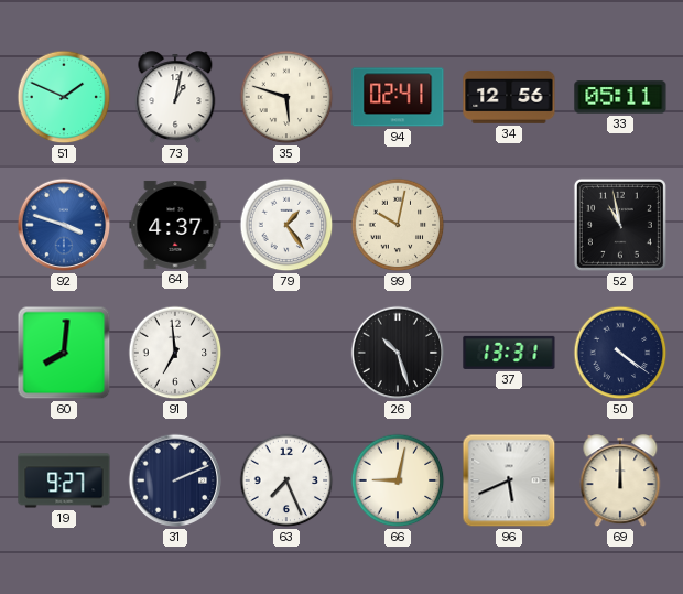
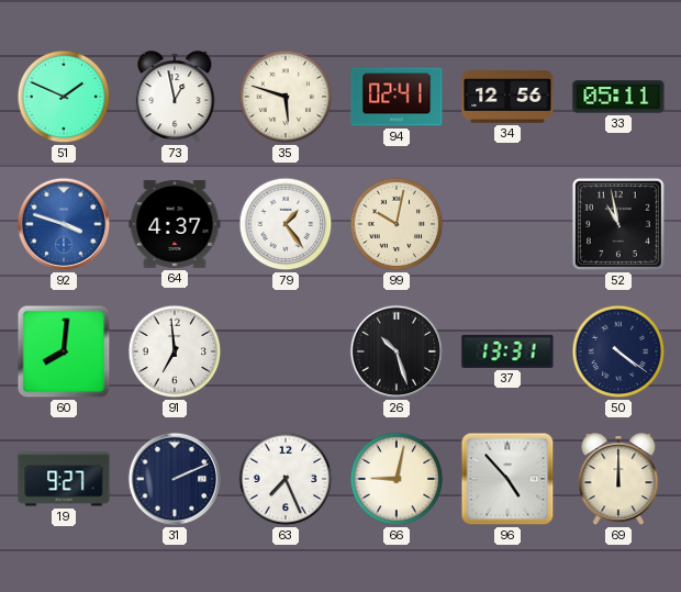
73: 1:02 -> 12:58
96: 5:41 -> 4:53
